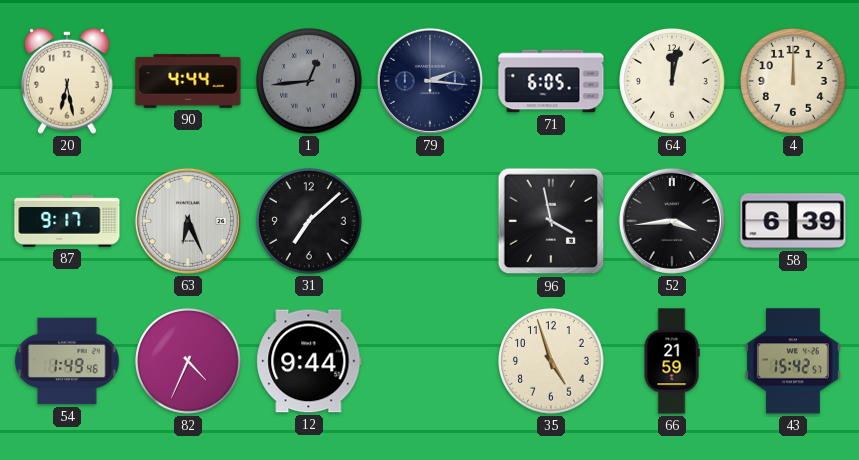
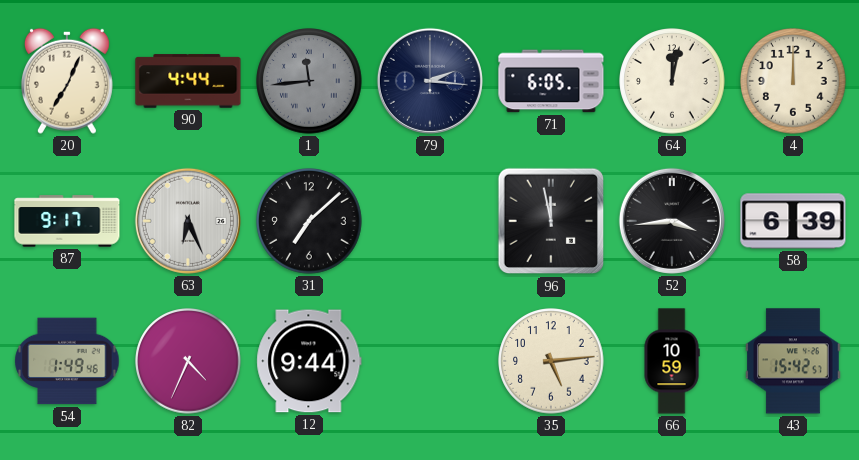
20: 6:28 -> 7:04
1: 12:44 -> 11:44
96: 3:58 -> 11:58
35: 4:57 -> 5:14
66: 21:59 -> 10:59
